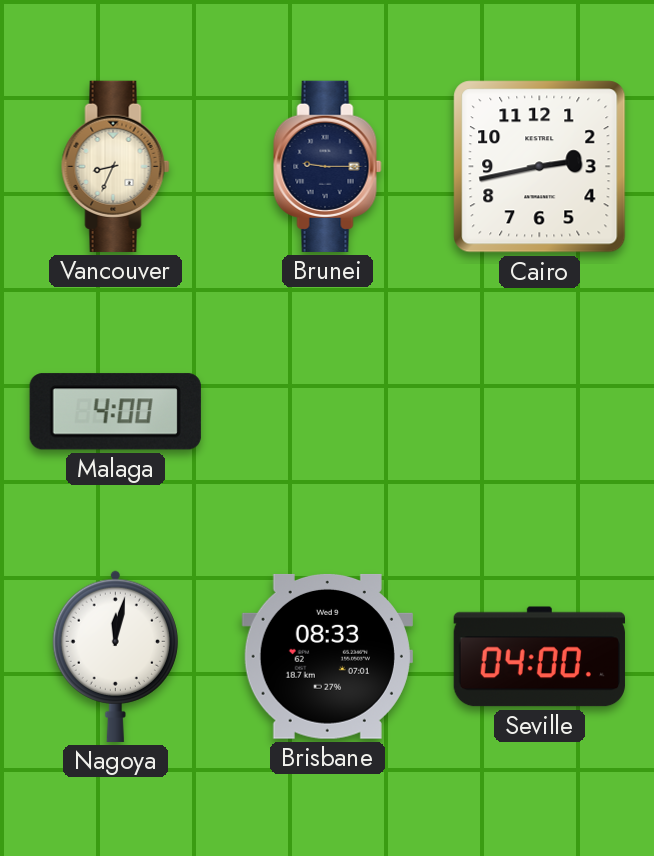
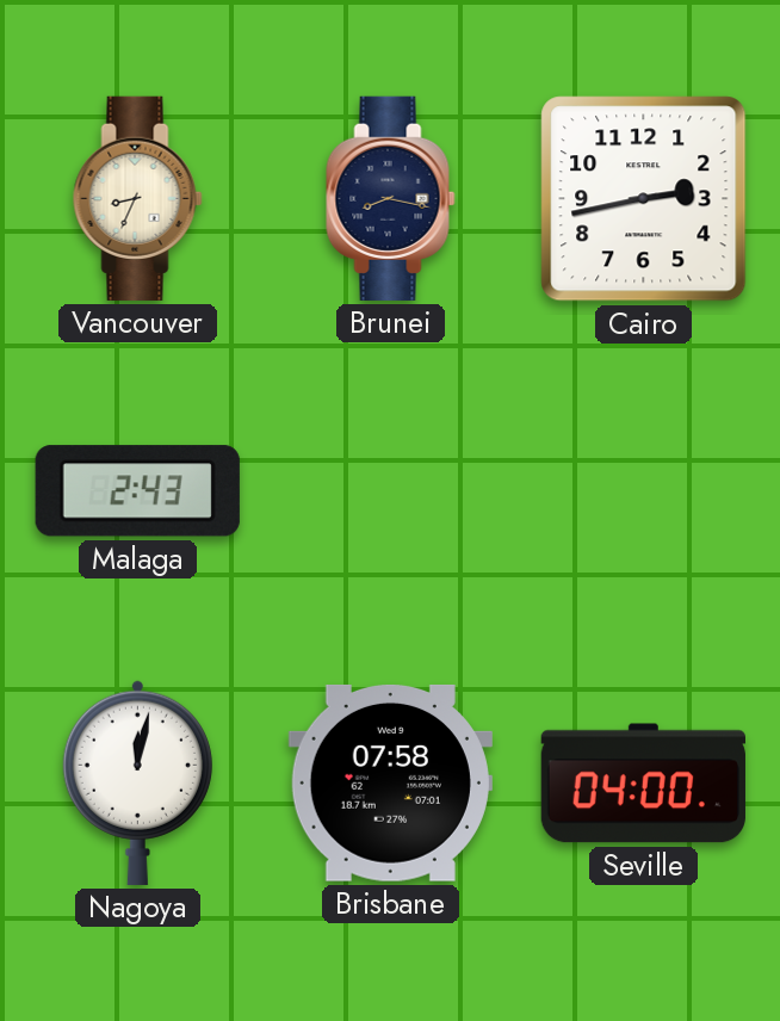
Brunei: 9:15 -> 8:17
Malaga: 4:00 -> 2:43
Brisbane: 08:33 -> 07:58
